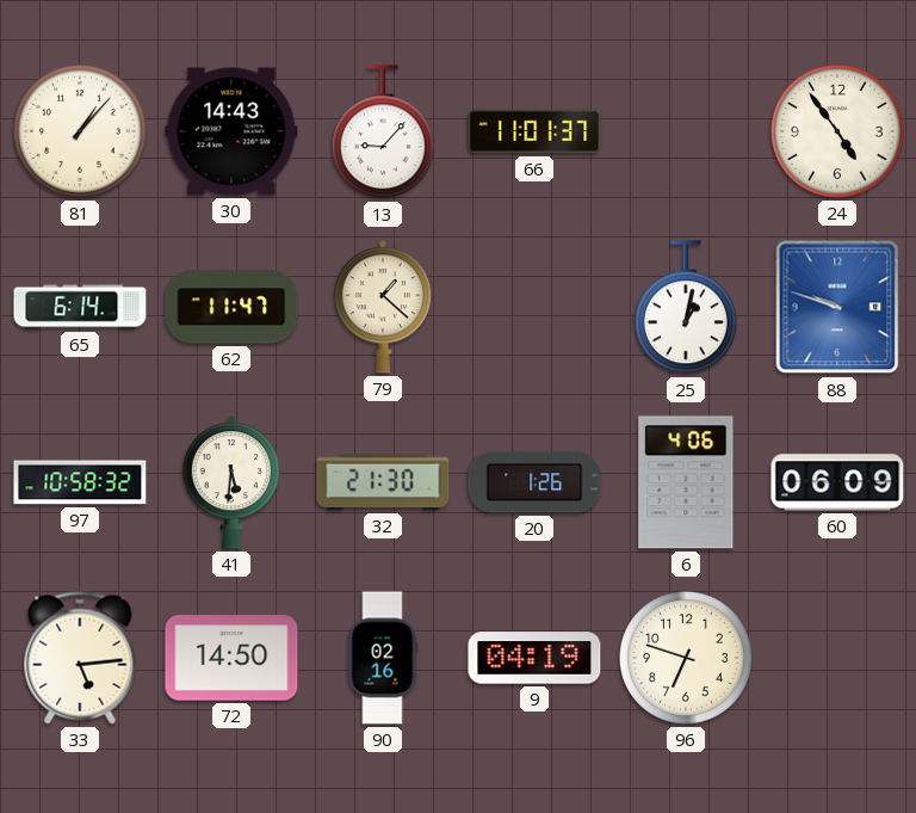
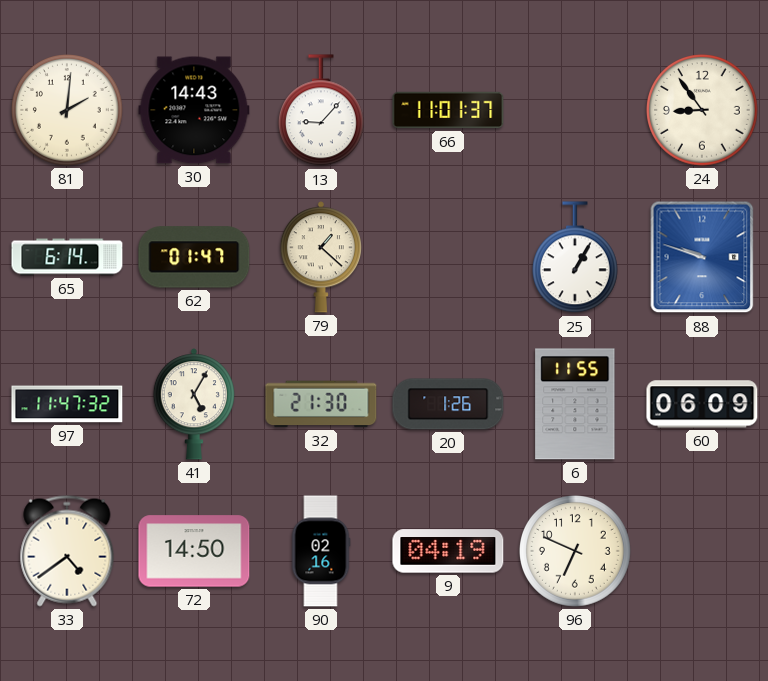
81: 1:07 -> 2:01
24: 4:54 -> 8:54
62: 11:47 -> 01:47
25: 1:02 -> 1:05
97: 10:58 -> 11:47
41: 5:31 -> 5:05
6: 4:06 -> 11:55
33: 5:14 -> 4:39
96: 6:48 -> 6:49
